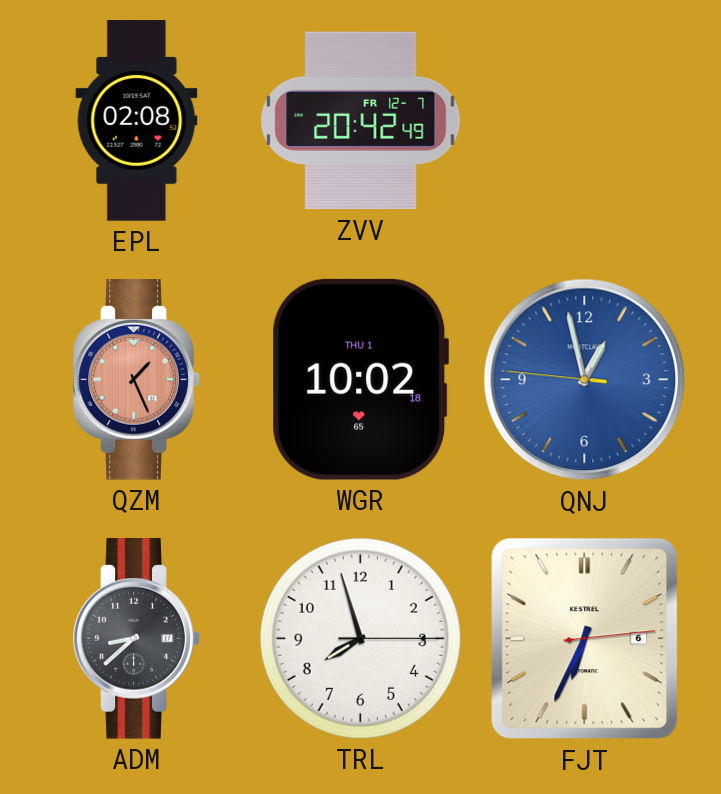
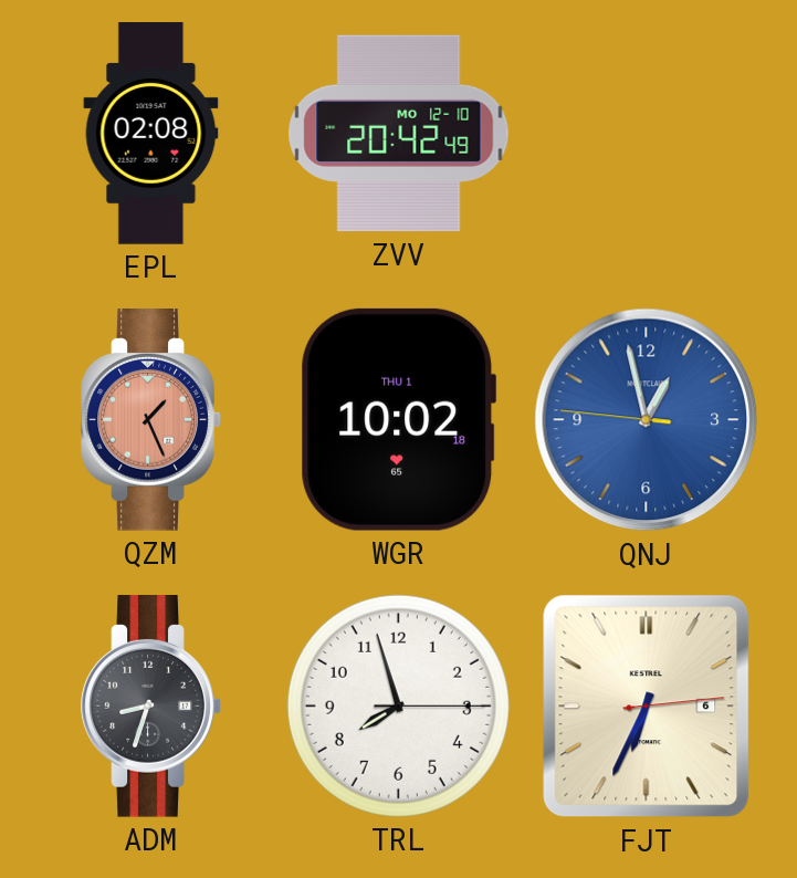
ZVV date: FR 12-7 -> MO 12-10
ADM: 8:38 -> 8:33
